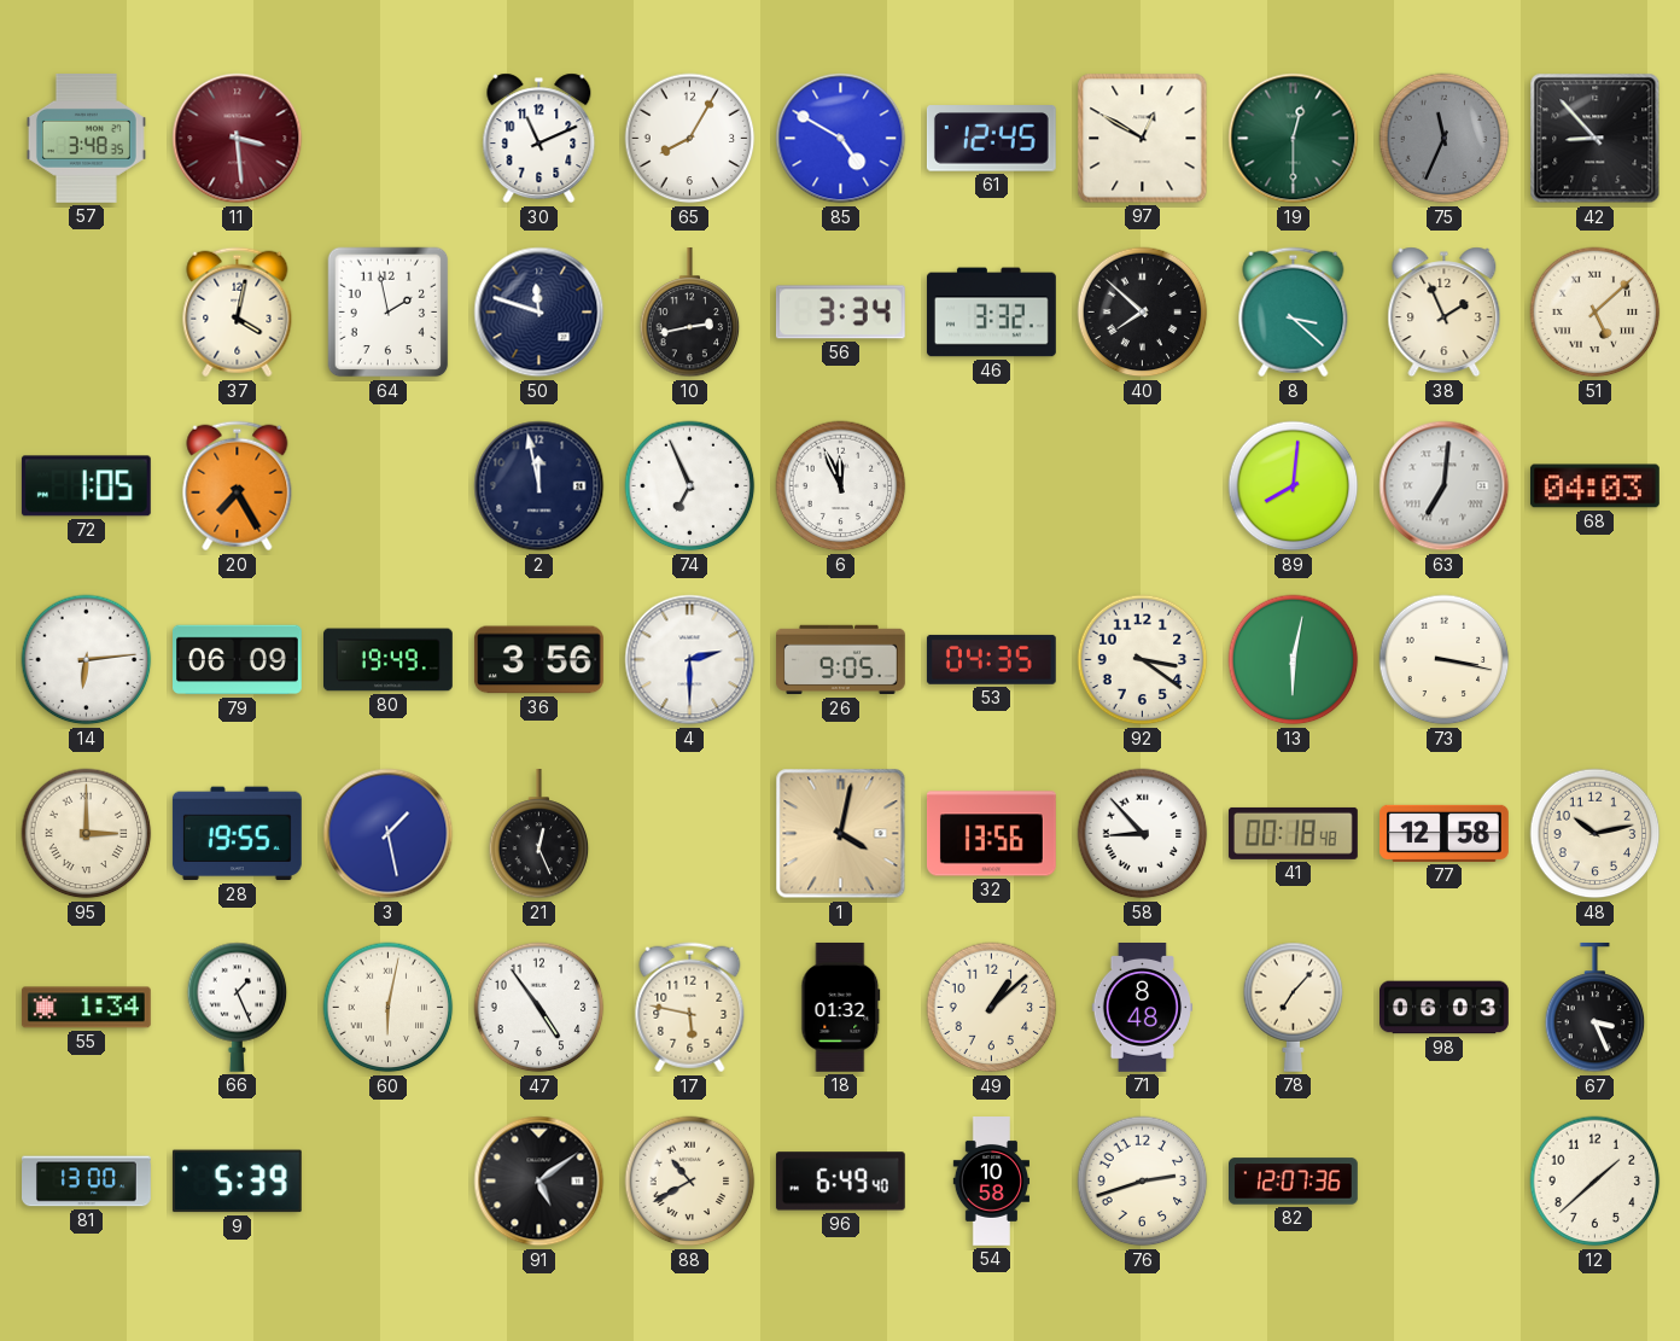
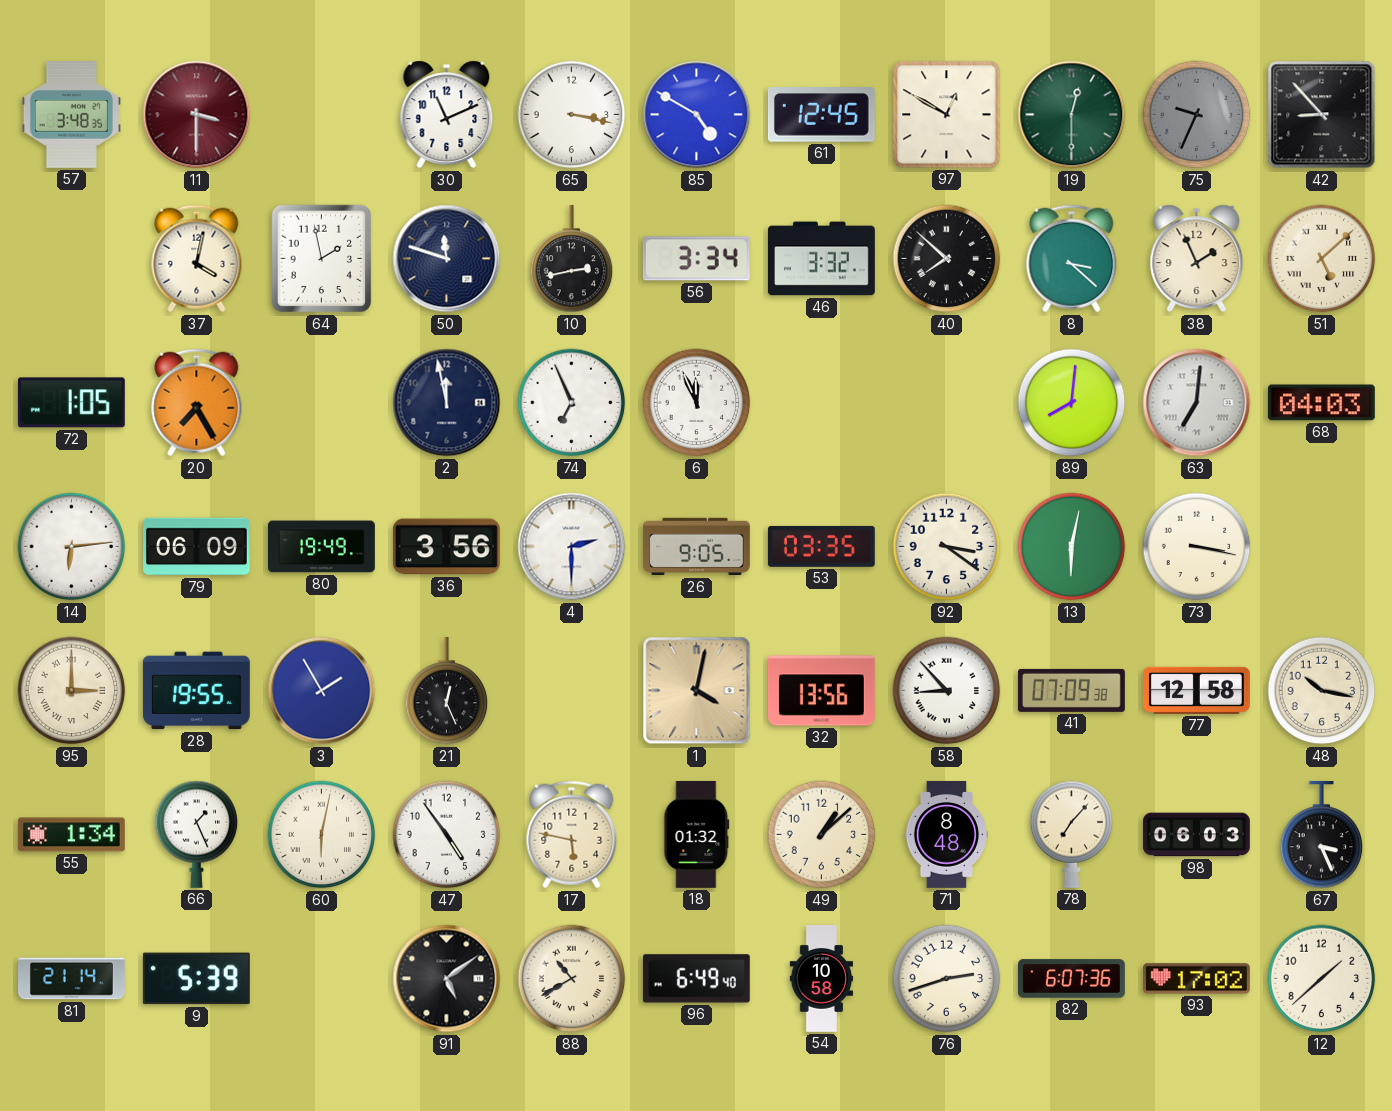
11: 3:29 -> 3:30
65: 8:05 -> 3:17
75: 11:34 -> 9:34
53: 04:35 -> 03:35
3: 1:28 -> 1:55
41: 00:18 -> 07:09
48: 10:13 -> 10:17
81: 13:00 -> 21:14
82: 12:07 -> 6:07
93: none -> 17:02
